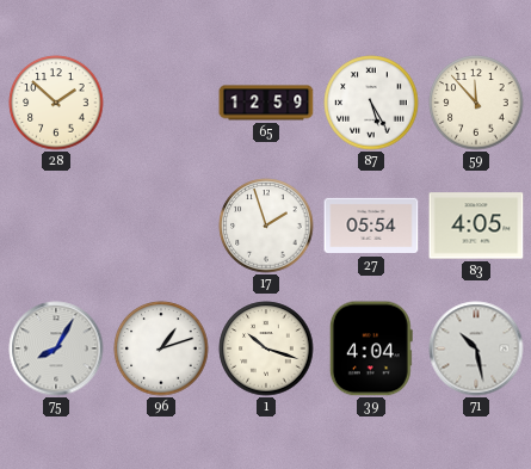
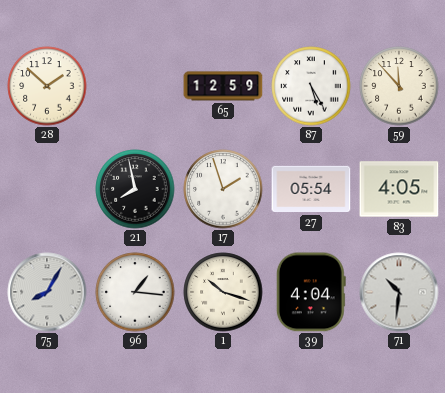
21: none -> 7:58
96: 1:12 -> 1:16
71: 10:28 -> 10:31
